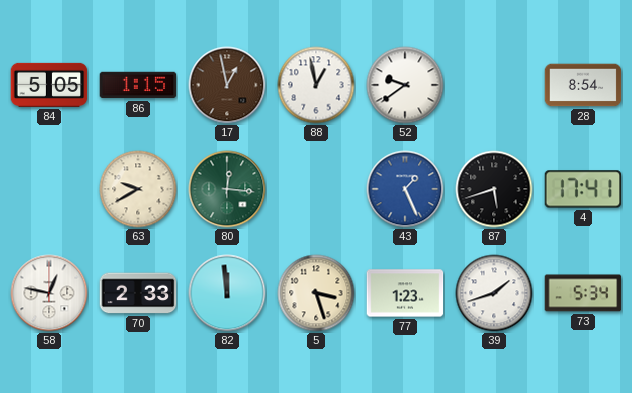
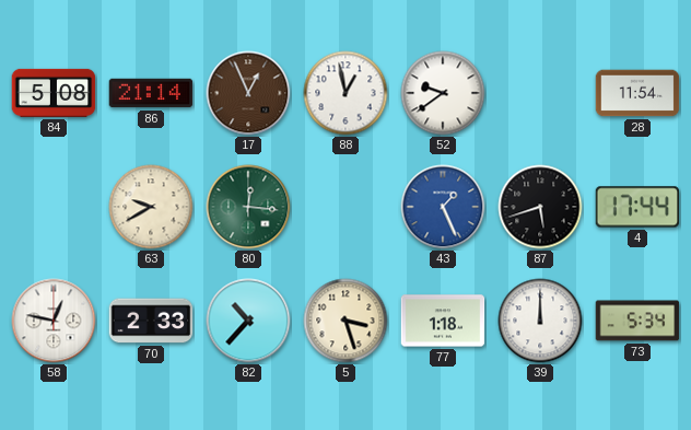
84: 5:05 -> 5:08
86: 1:15 -> 21:14
17: 12:58 -> 12:56
28: 8:54 -> 11:54
4: 17:41 -> 17:44
82: 11:59 -> 10:37
77: 1:23 -> 1:18
39: 1:42 -> 12:00
